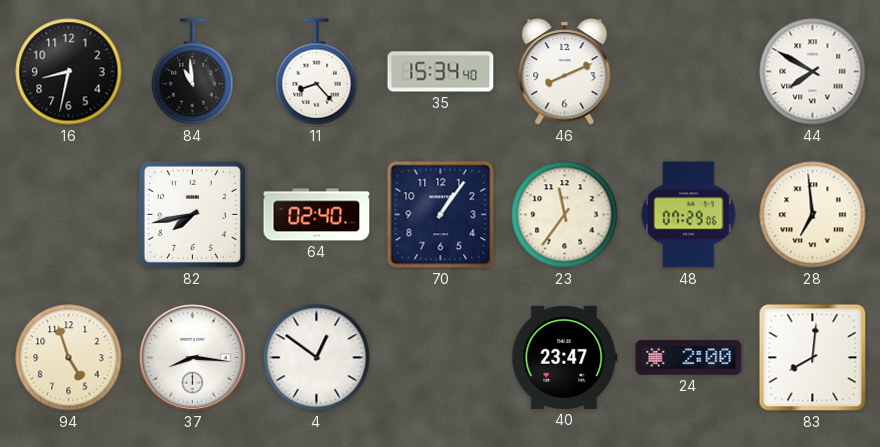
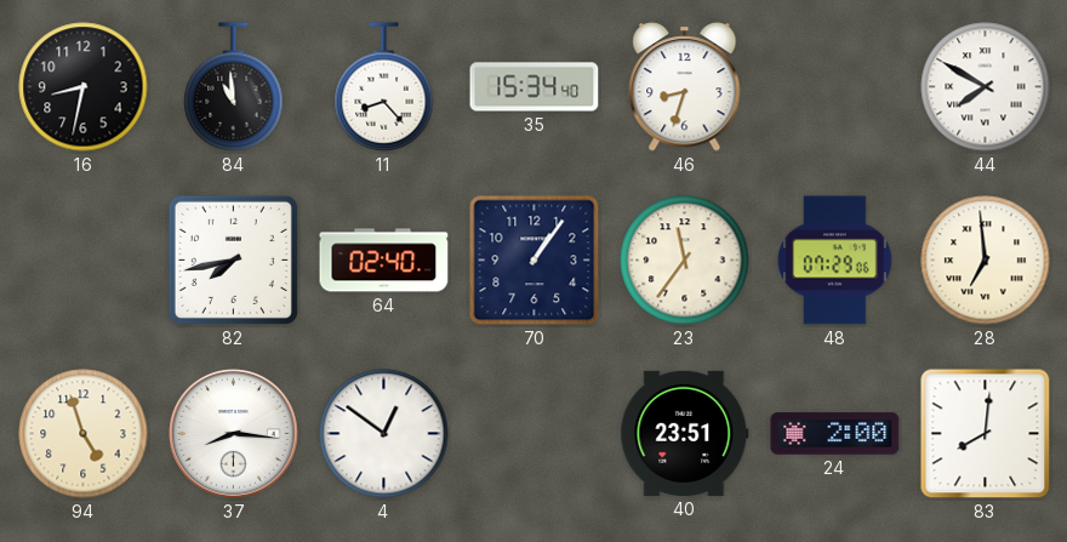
46: 8:11 -> 8:33
40: 23:47 -> 23:51
